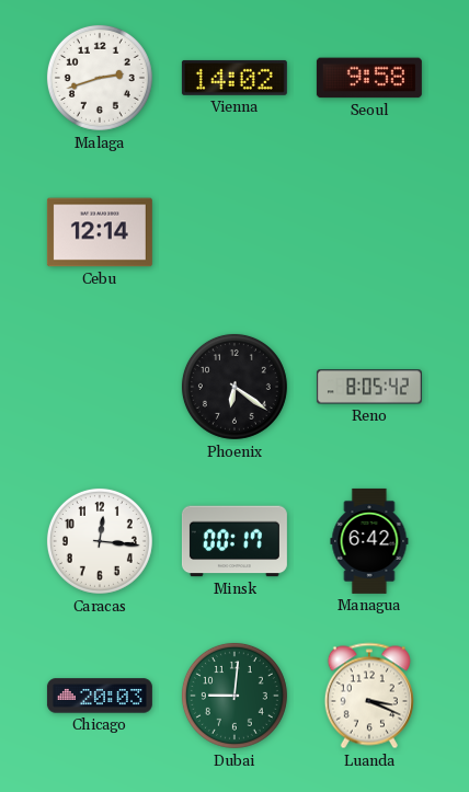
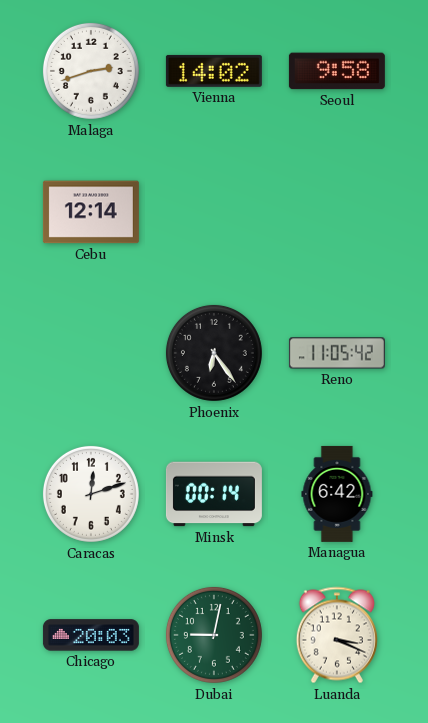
Phoenix: 6:21 -> 6:24
Reno: 8:05 -> 11:05
Caracas: 12:16 -> 12:12
Minsk: 00:17 -> 00:14
Dubai: 9:01 -> 9:02
